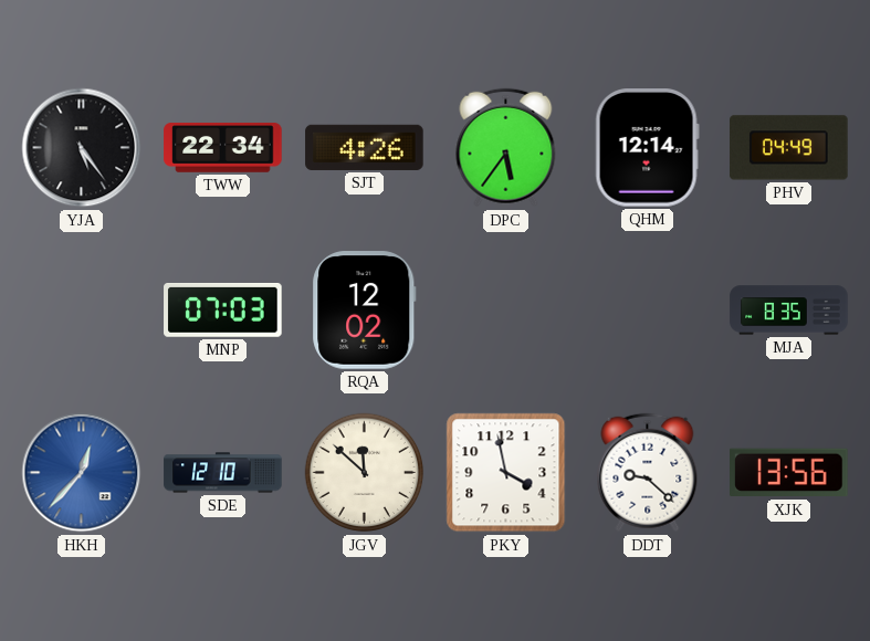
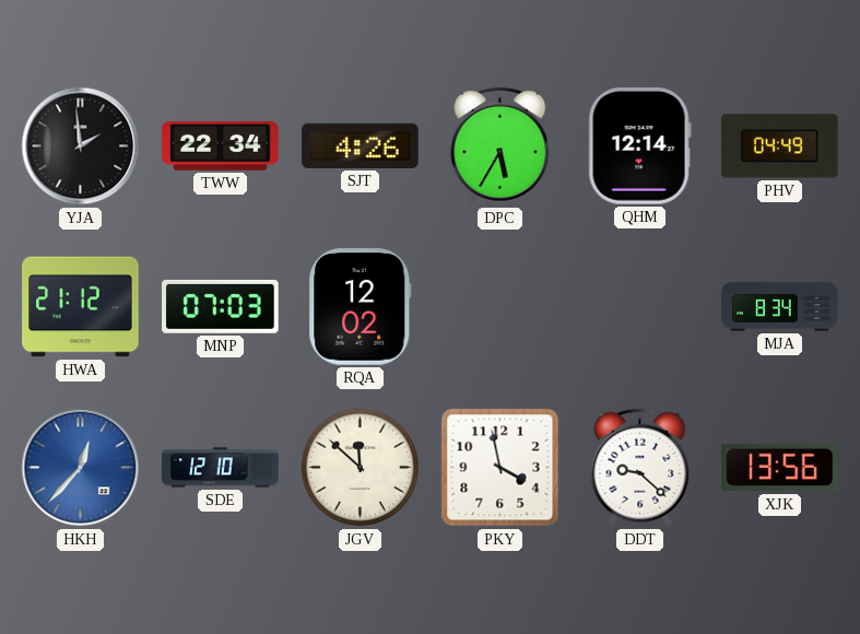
YJA: 5:24 -> 1:59
DPC: 5:36 -> 5:35
HWA: none -> 21:12
MJA: 8:35 -> 8:34
